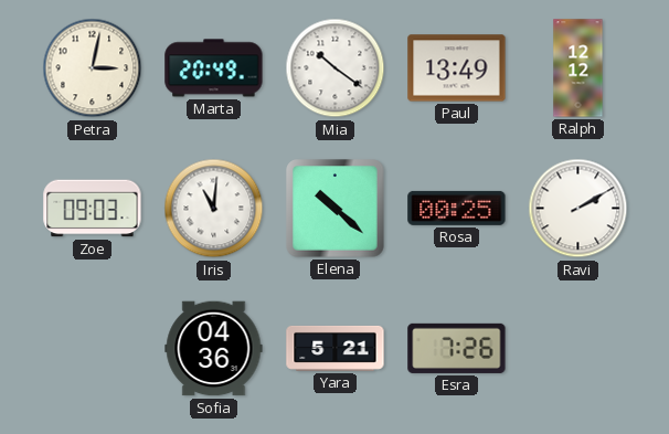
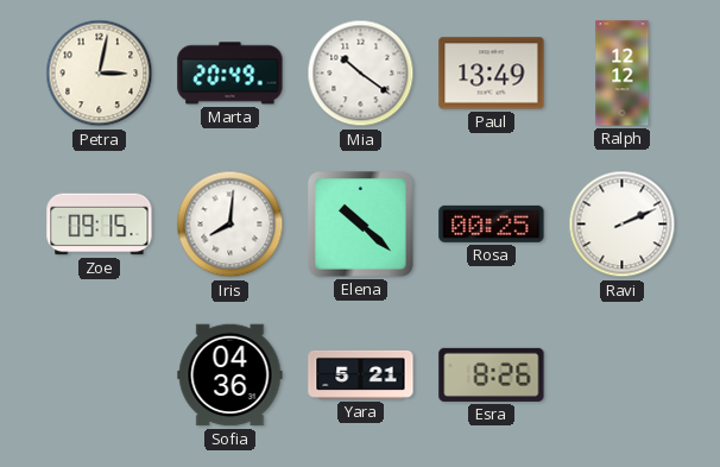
Zoe: 09:03 -> 09:15
Iris: 11:01 -> 8:01
Ravi: 2:10 -> 2:11
Esra: 7:26 -> 8:26
